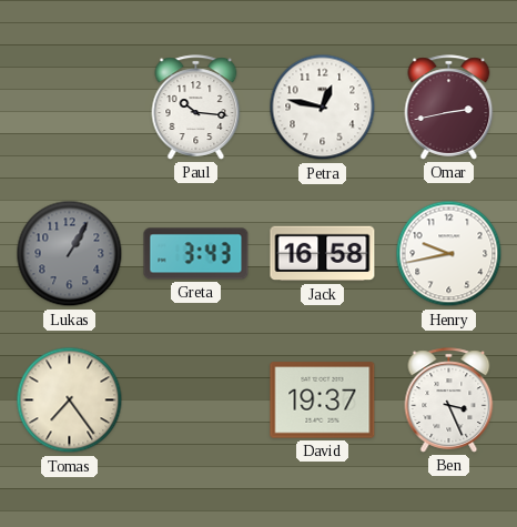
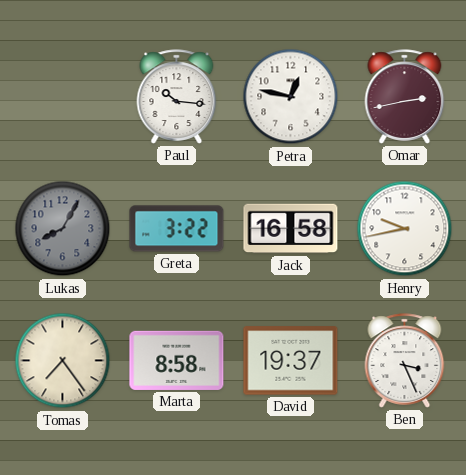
Lukas: 1:05 -> 8:05
Greta: 3:43 -> 3:22
Marta: none -> 8:58
